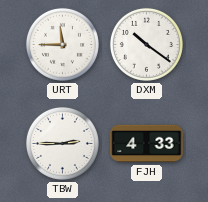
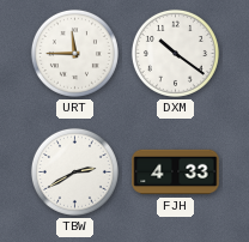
TBW: 2:45 -> 2:40
